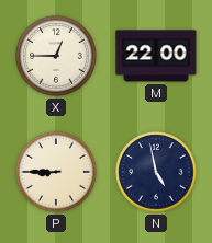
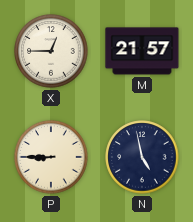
M: 22:00 -> 21:57
